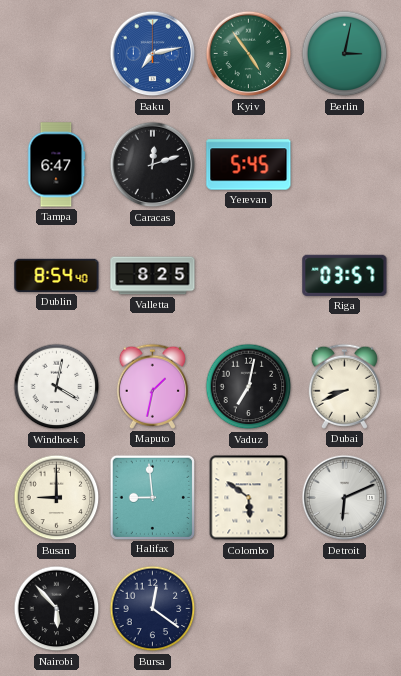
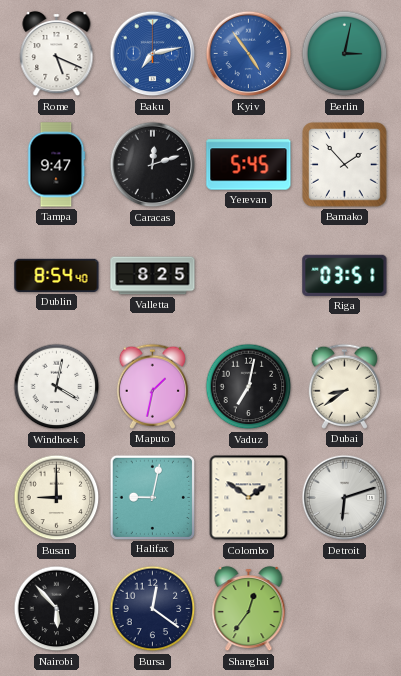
Rome: none -> 5:19
Kyiv dial: green -> blue
Tampa: 6:47 -> 9:47
Bamako: none -> 1:53
Riga: 03:57 -> 03:51
Dubai: 8:41 -> 8:39
Halifax: 8:59 -> 9:02
Colombo: 5:51 -> 1:51
Detroit: 6:11 -> 6:12
Shanghai: none -> 12:36
